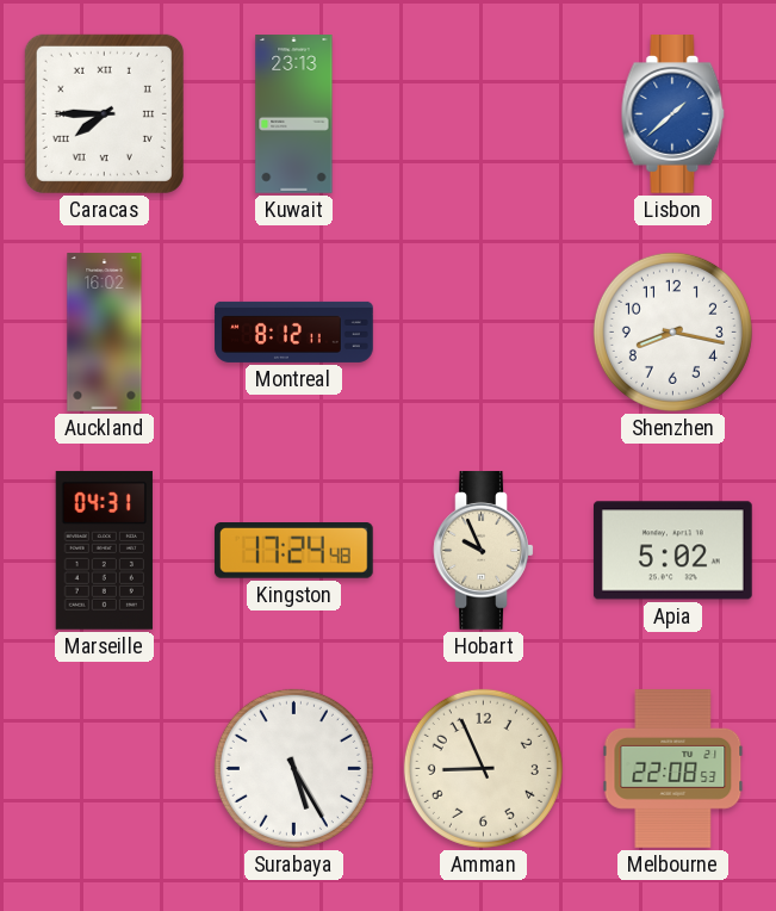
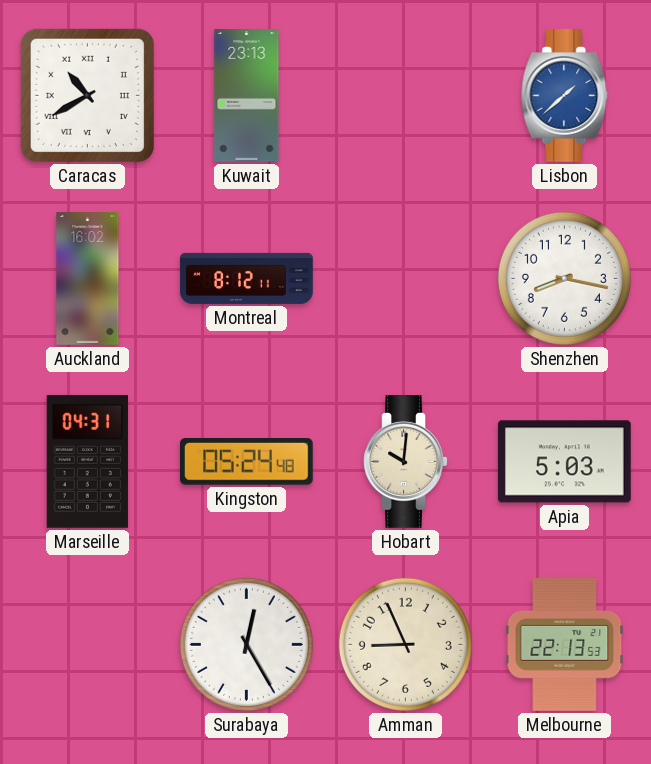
Caracas: 7:45 -> 10:40
Kingston: 17:24 -> 05:24
Hobart: 9:56 -> 10:01
Apia: 5:02 -> 5:03
Surabaya: 5:25 -> 12:25
Melbourne: 22:08 -> 22:13
